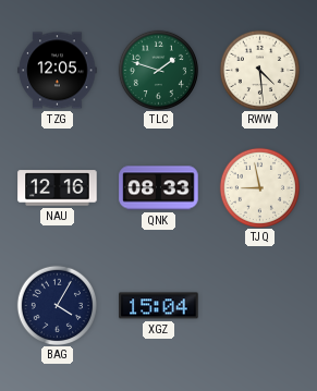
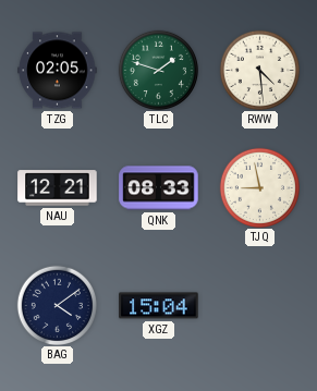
TZG: 12:05 -> 02:05
NAU: 12:16 -> 12:21
BAG: 4:05 -> 4:09
